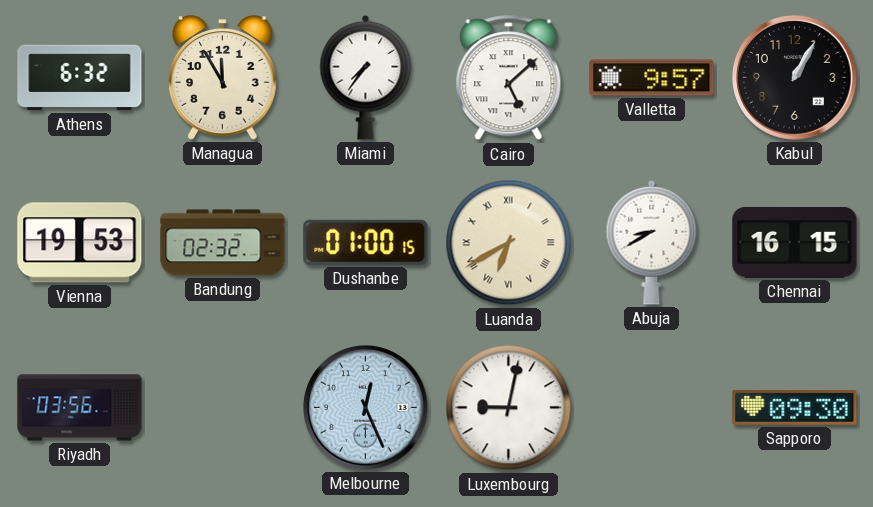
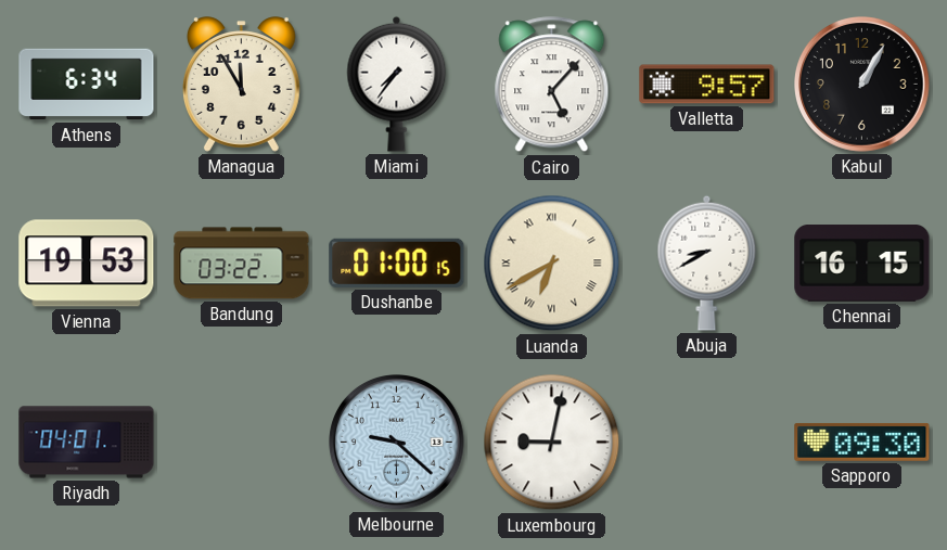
Athens: 6:32 -> 6:34
Cairo: 5:08 -> 5:07
Bandung: 02:32 -> 03:22
Riyadh: 03:56 -> 04:01
Melbourne: 12:26 -> 9:22
